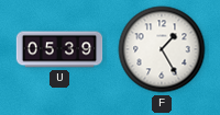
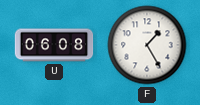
U: 05:39 -> 06:08
